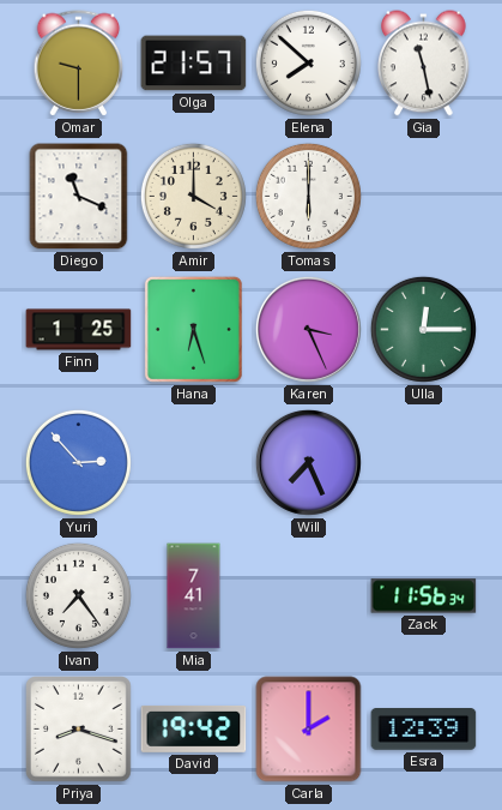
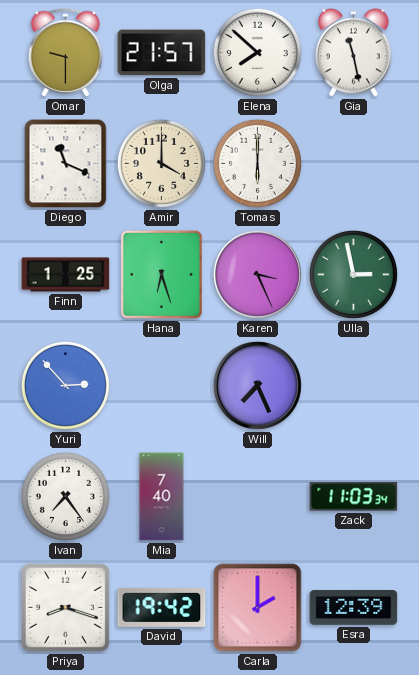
Ulla: 12:15 -> 2:58
Mia: 7:41 -> 7:40
Zack: 11:56 -> 11:03
